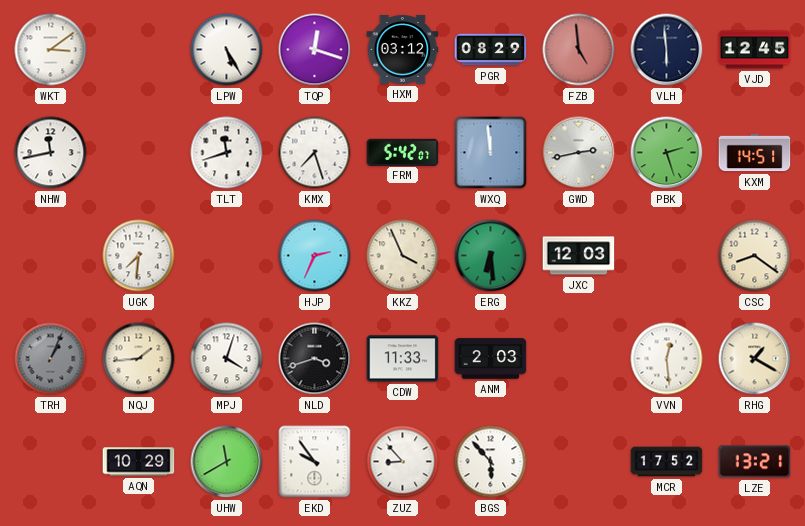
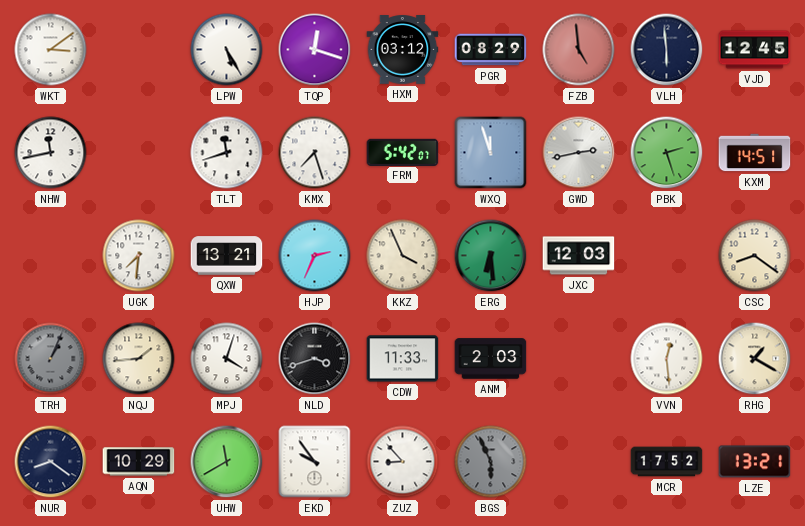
WXQ: 11:59 -> 11:57
QXW: none -> 13:21
NUR: none -> 8:21
BGS: 5:53 -> 5:56
BGS dial: white -> grey
